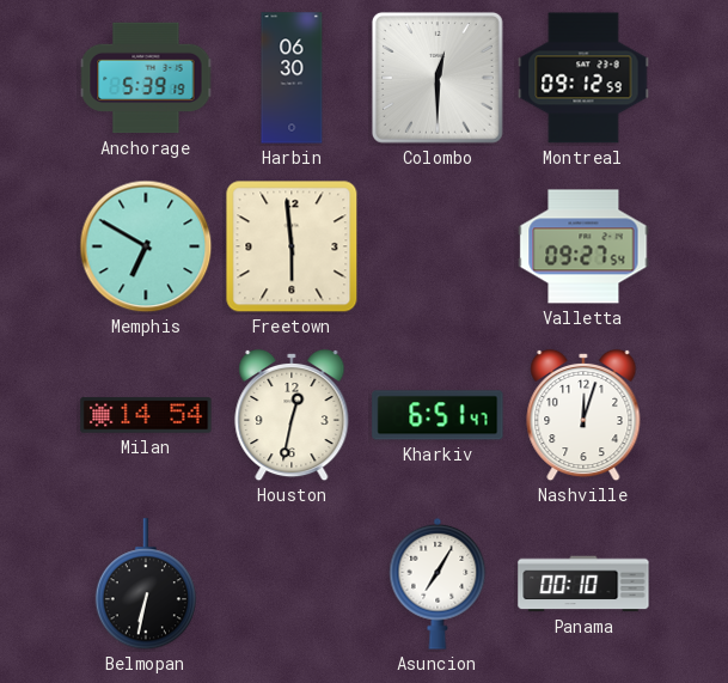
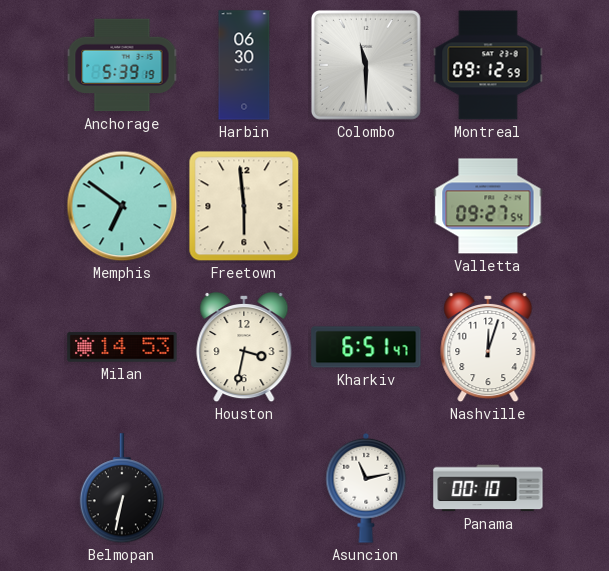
Colombo: 12:30 -> 11:30
Memphis: 6:50 -> 6:51
Milan: 14:54 -> 14:53
Houston: 12:32 -> 3:32
Asuncion: 7:05 -> 11:13
